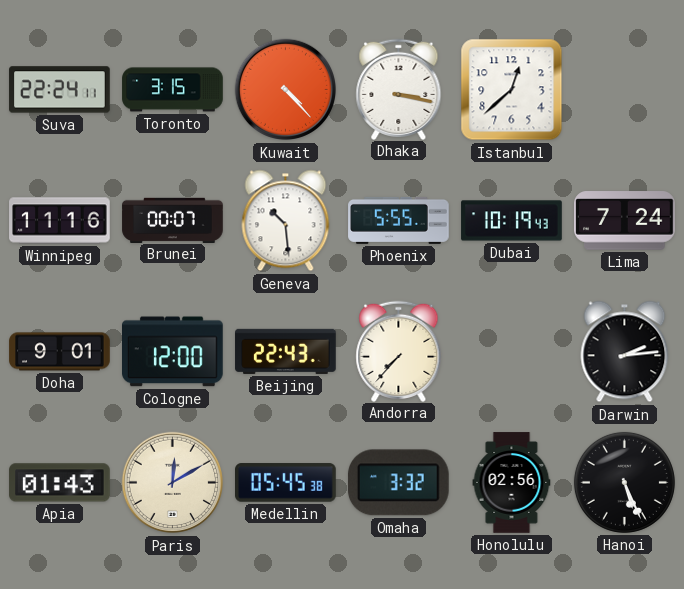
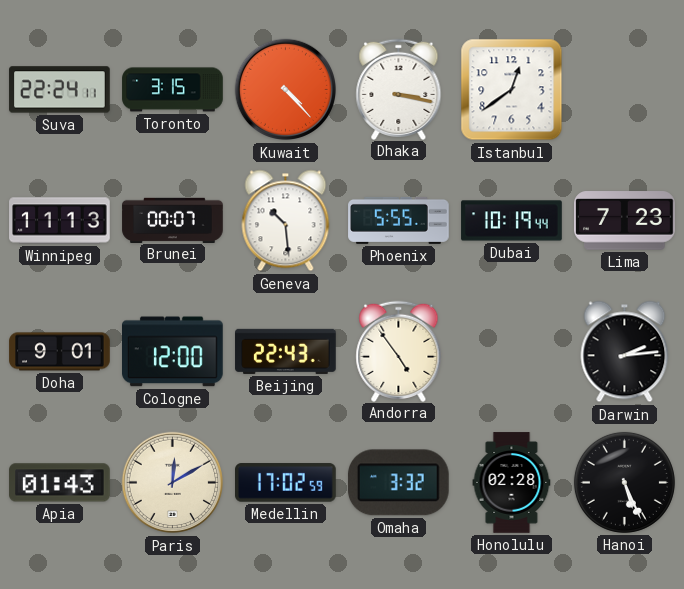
Istanbul: 12:38 -> 12:39
Winnipeg: 11:16 -> 11:13
Dubai: 10:19:43 -> 10:19:44
Lima: 7:24 -> 7:23
Andorra: 7:37 -> 4:54
Medellin: 05:45 -> 17:02
Honolulu: 02:56 -> 02:28
